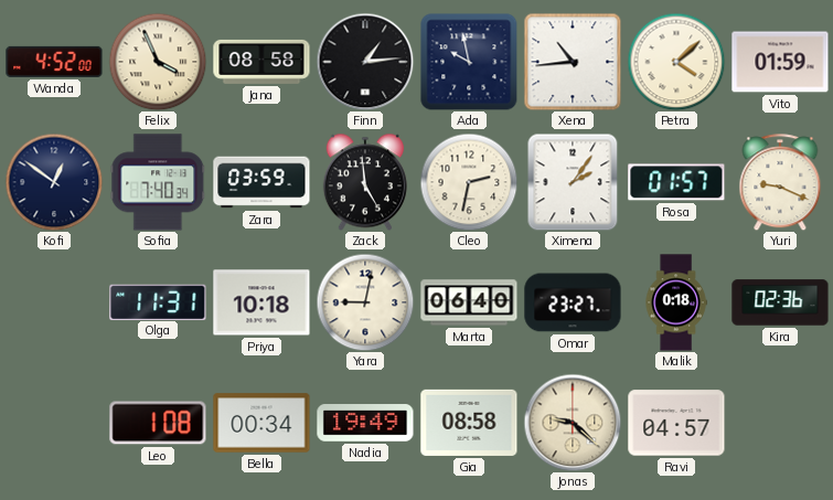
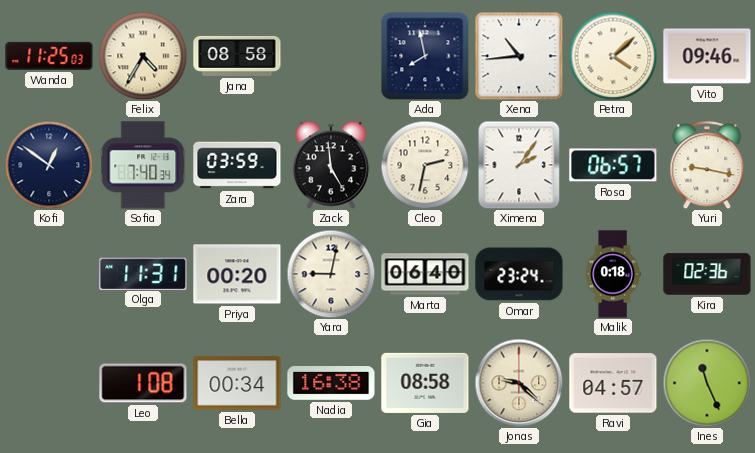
Wanda: 4:52 -> 11:25
Felix: 3:56 -> 4:35
Finn: 1:14 -> none
Ada: 9:58 -> 7:58
Vito: 01:59 -> 09:46
Rosa: 01:57 -> 06:57
Yuri: 9:19 -> 9:17
Priya: 10:18 -> 00:20
Omar: 23:27 -> 23:24
Nadia: 19:49 -> 16:38
Ines: none -> 11:26
